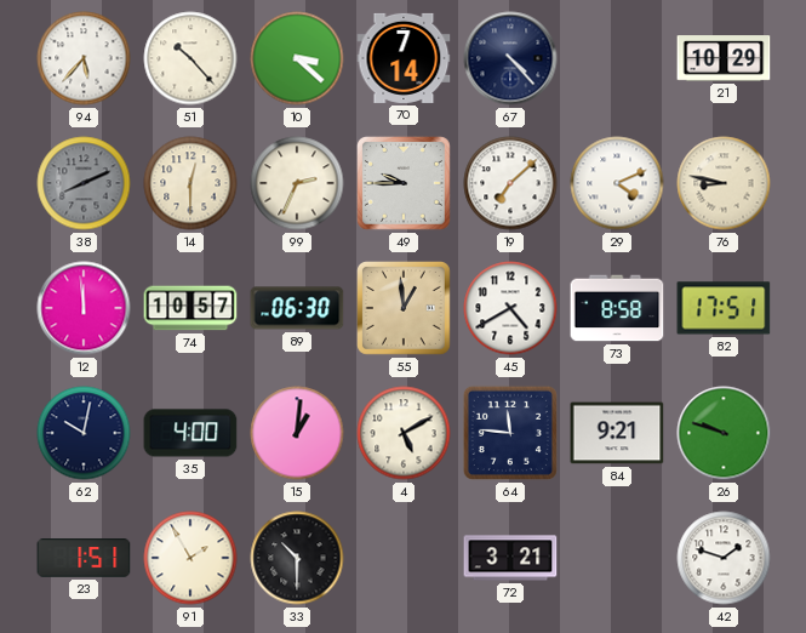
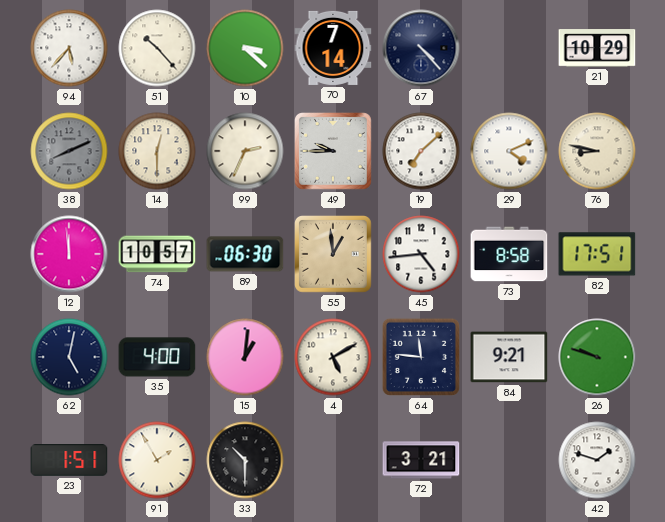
45: 4:40 -> 4:44
62: 10:02 -> 5:02
